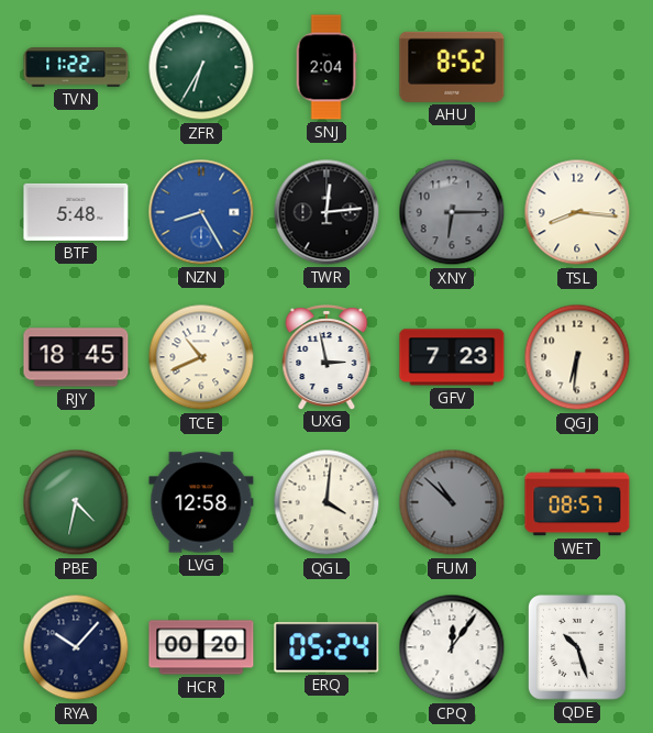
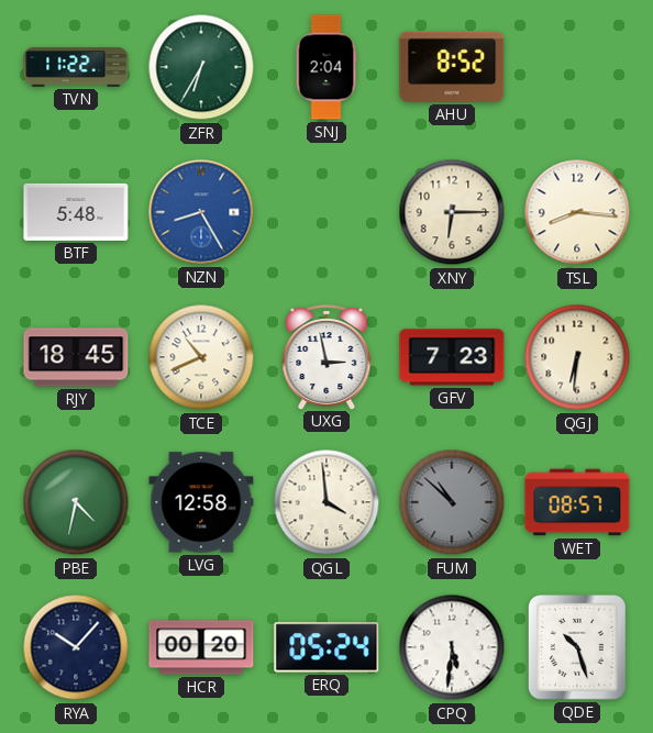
TWR: 12:14 -> none
XNY dial: grey -> cream
QGL: 4:01 -> 3:59
CPQ: 12:06 -> 5:31
